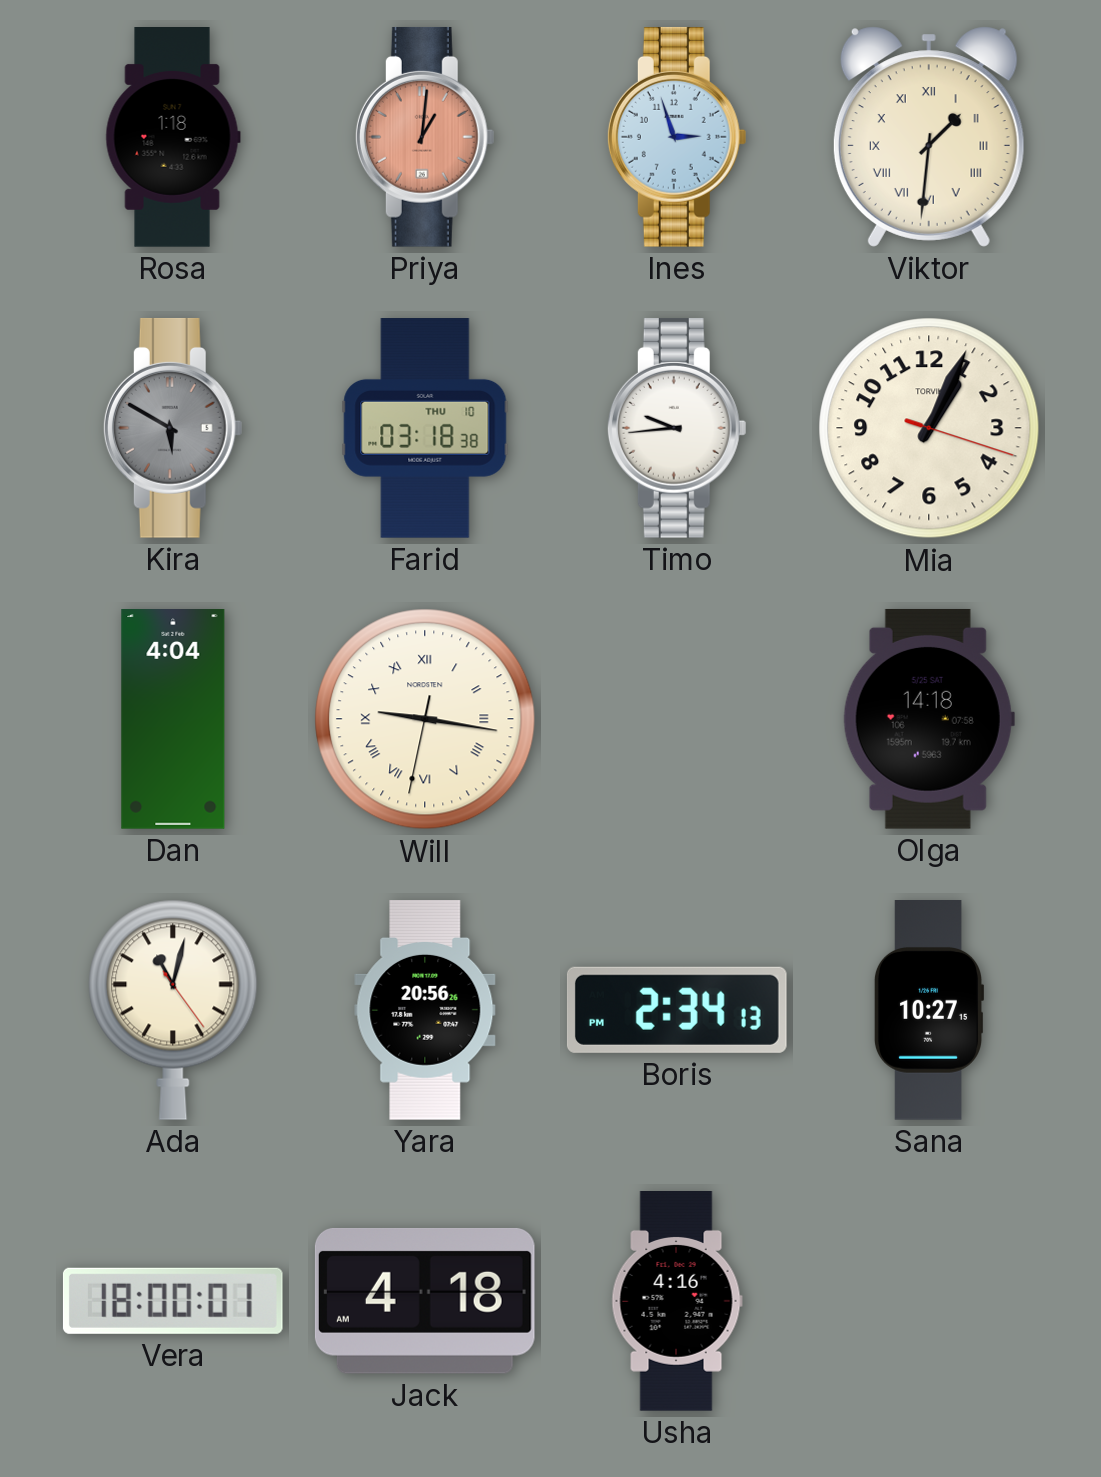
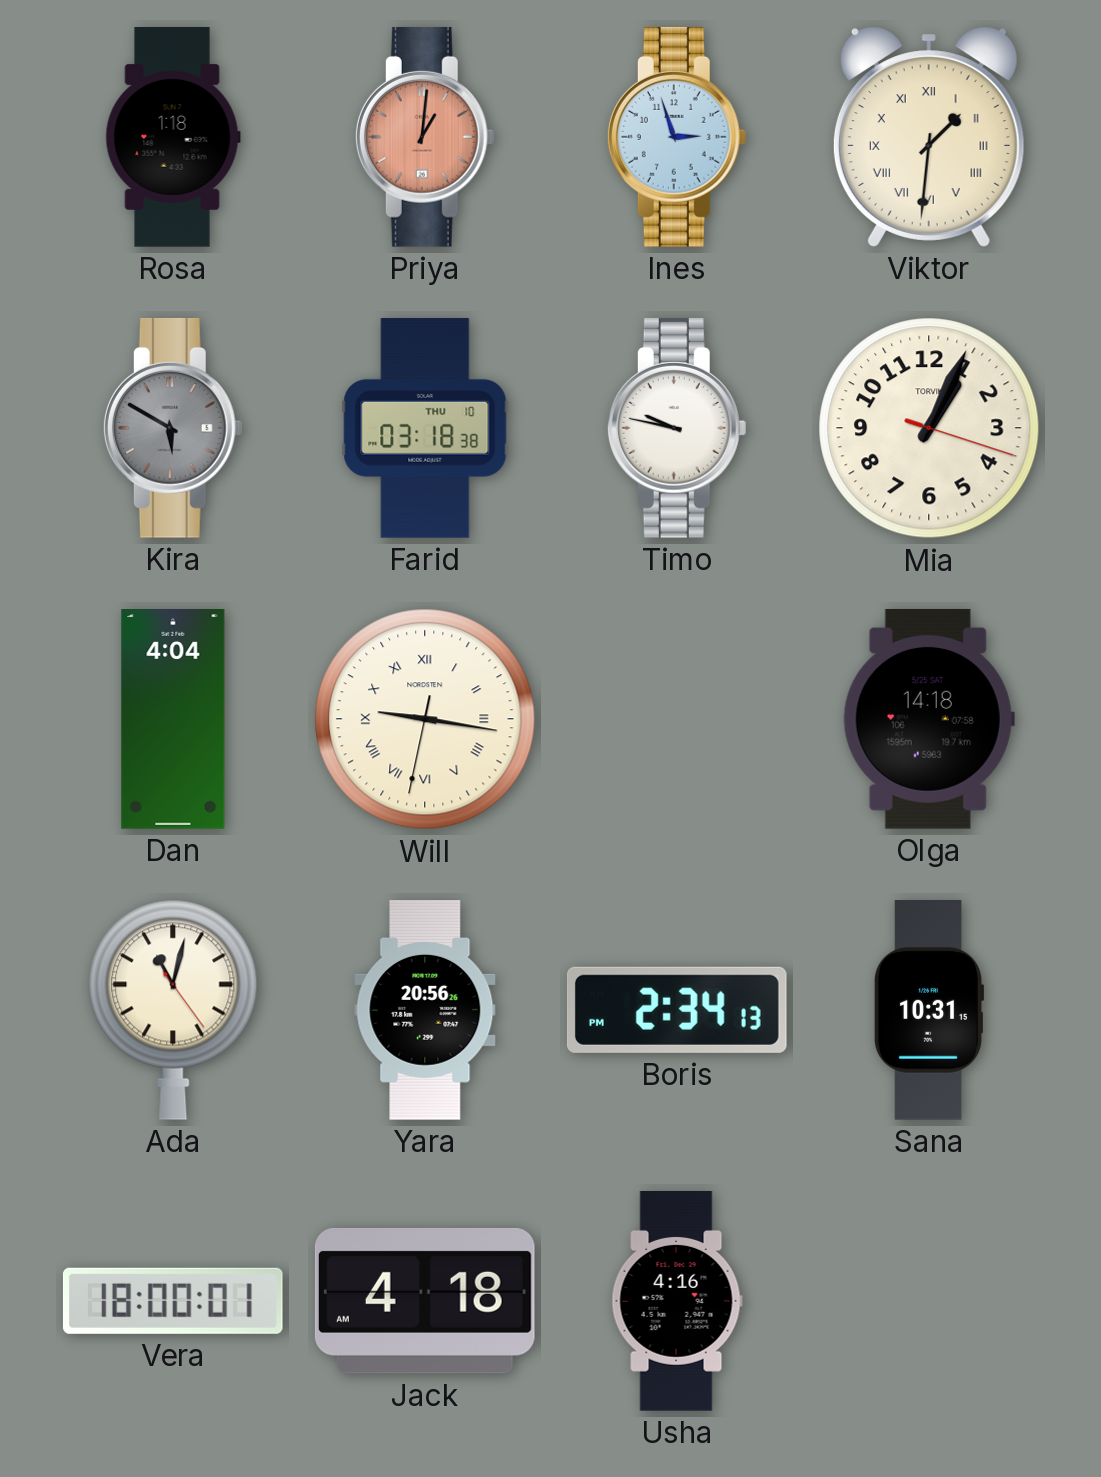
Timo: 9:44 -> 9:47
Sana: 10:27 -> 10:31
